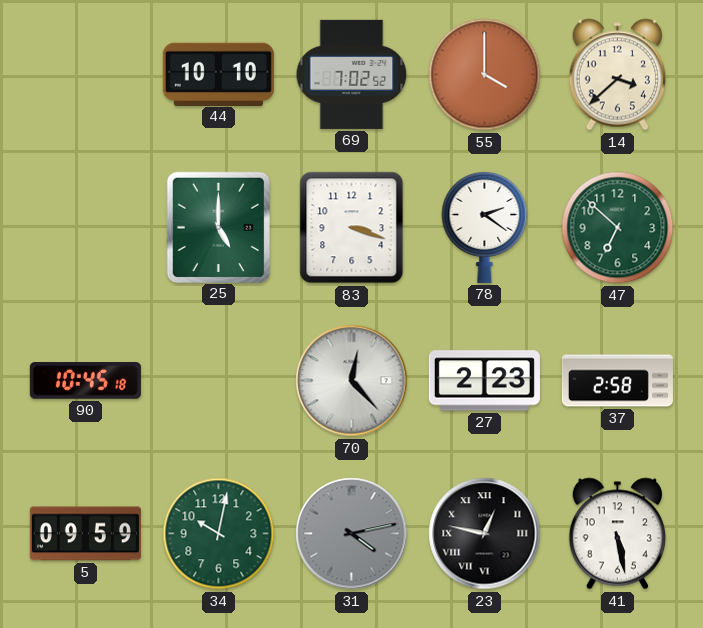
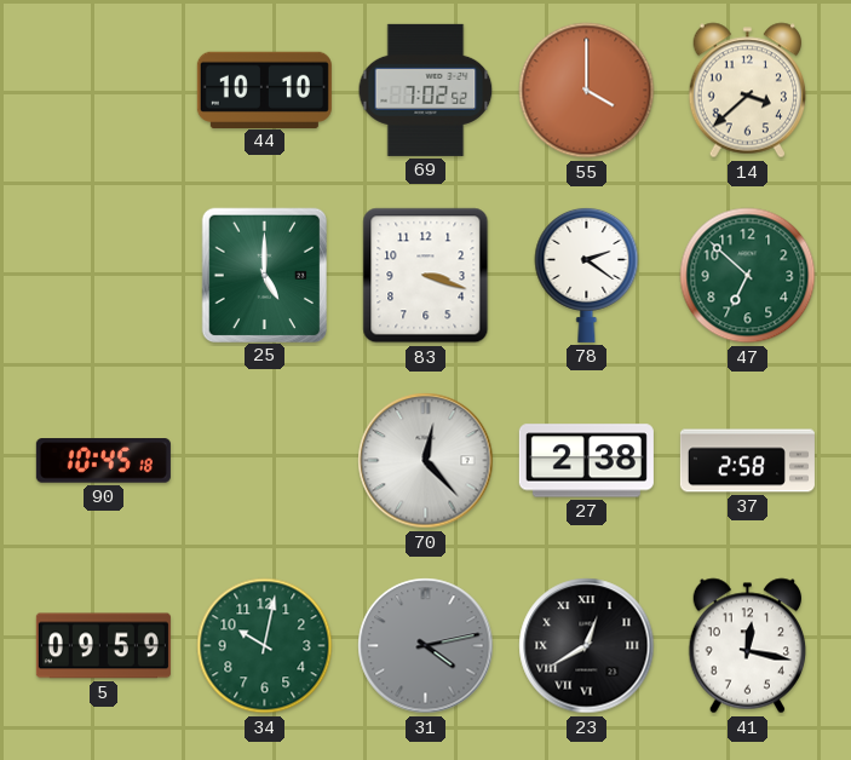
27: 2:23 -> 2:38
23: 12:47 -> 12:40
41: 5:28 -> 12:17
